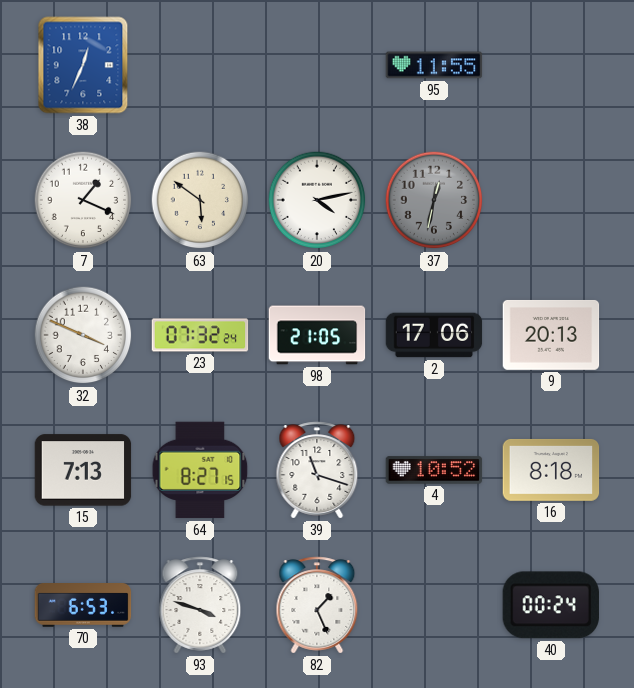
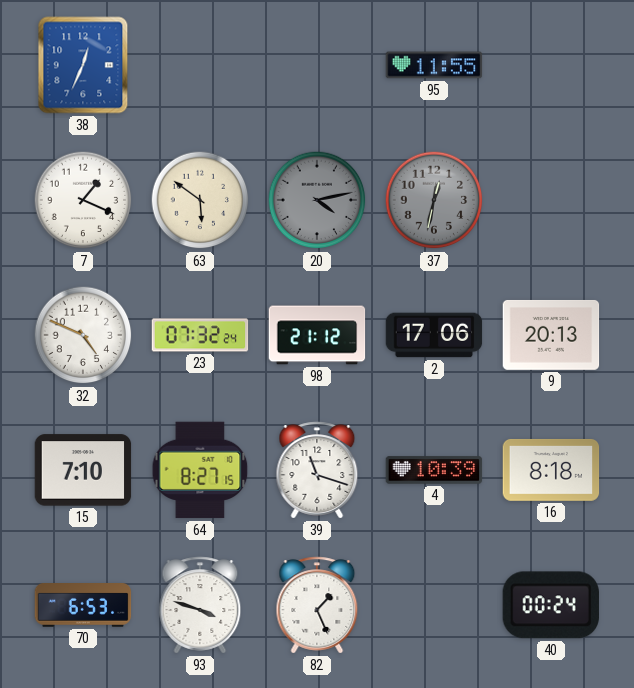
20 dial: white -> grey
32: 3:49 -> 4:49
98: 21:05 -> 21:12
15: 7:13 -> 7:10
4: 10:52 -> 10:39
